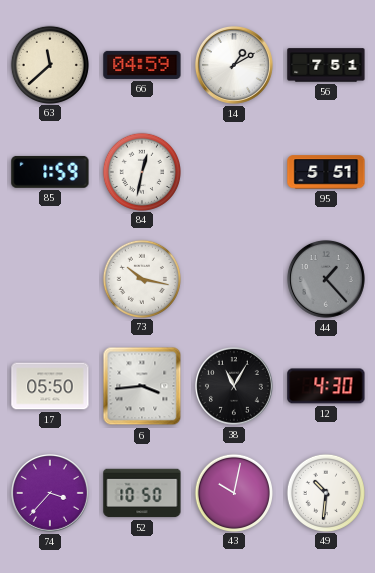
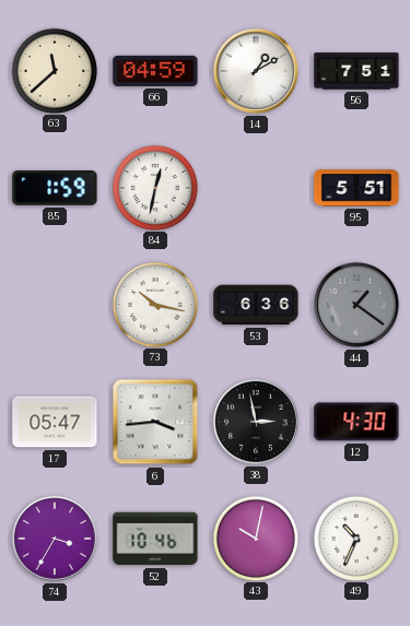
53: none -> 6:36
44: 1:23 -> 1:21
17: 05:50 -> 05:47
38: 11:05 -> 2:58
74: 3:37 -> 3:35
52: 10:50 -> 10:46
49: 10:31 -> 10:34
